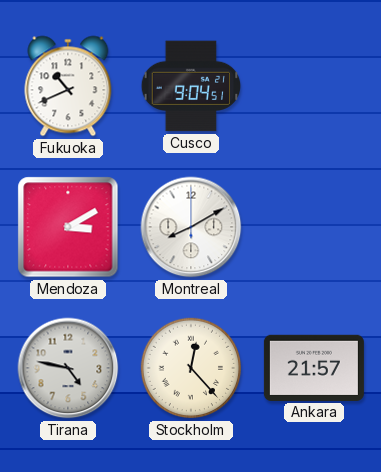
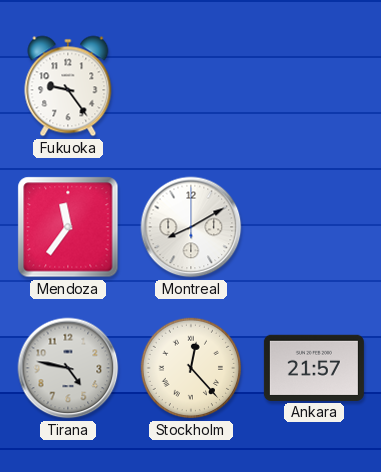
Fukuoka: 10:41 -> 9:24
Cusco: 9:04 -> none
Mendoza: 3:10 -> 11:36
